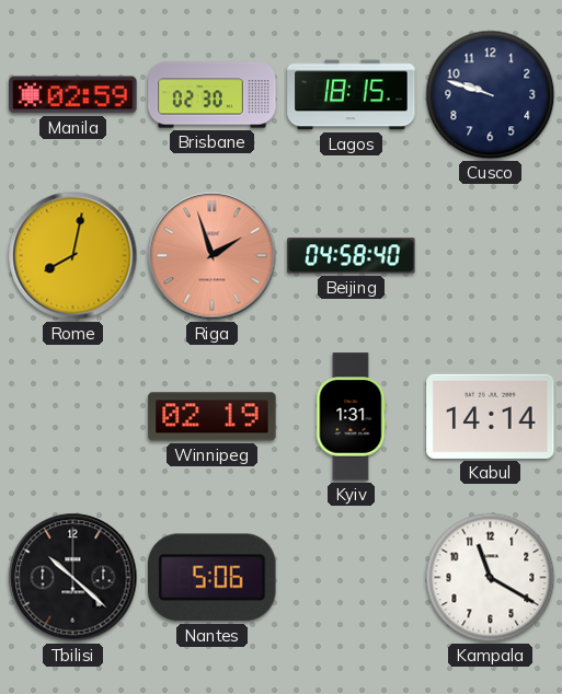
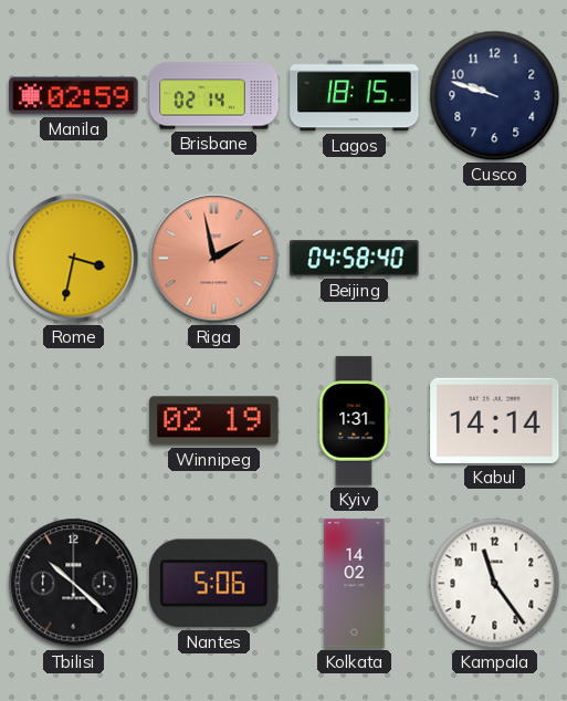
Brisbane: 02:30 -> 02:14
Rome: 8:02 -> 3:32
Riga: 1:57 -> 1:58
Kolkata: none -> 14:02
Kampala: 11:20 -> 11:24
